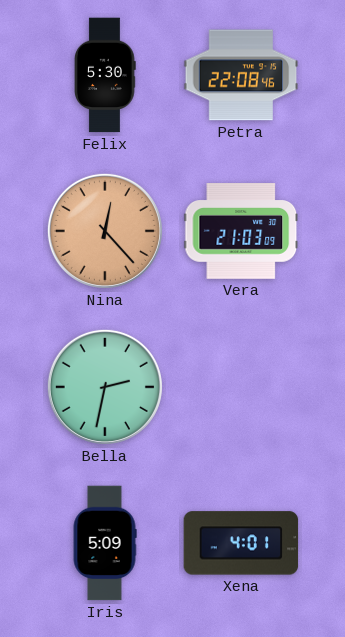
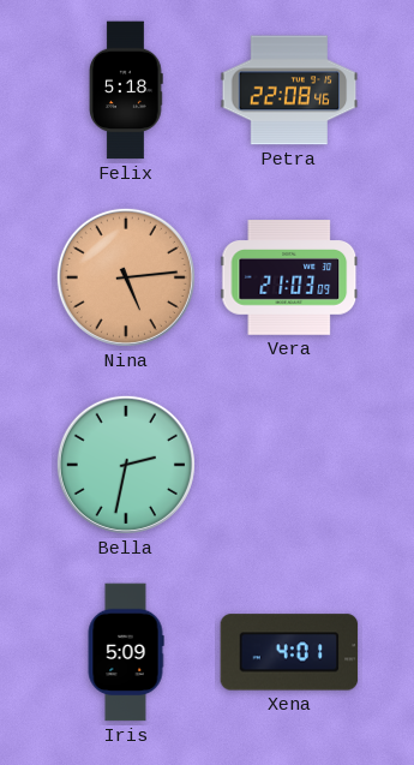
Felix: 5:30 -> 5:18
Nina: 12:23 -> 5:14
